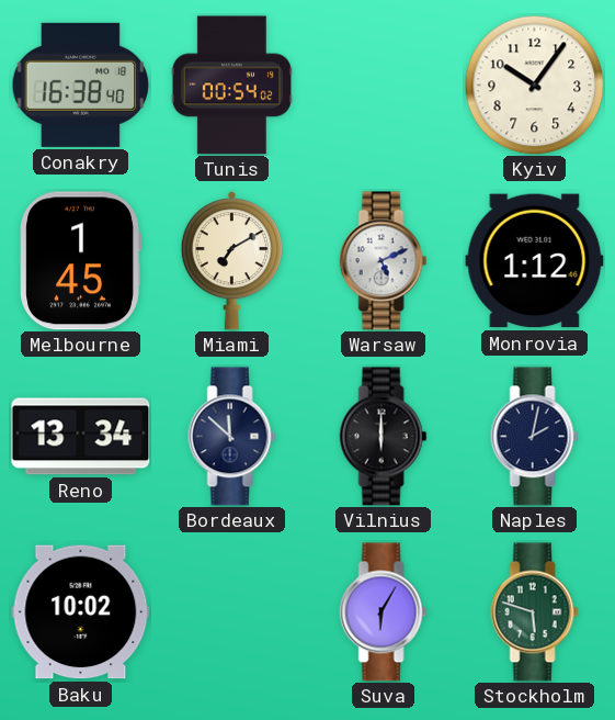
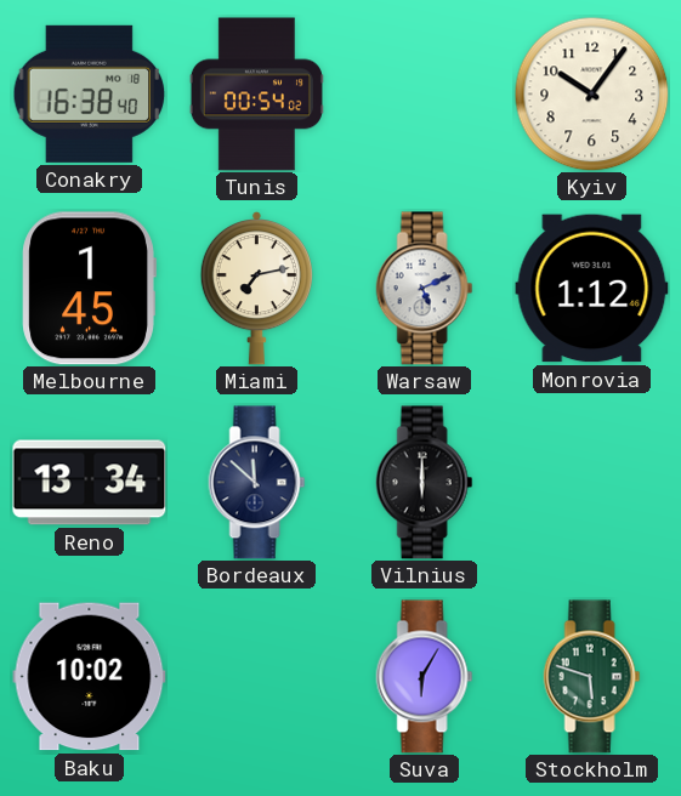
Miami: 7:10 -> 7:13
Naples: 2:02 -> none
